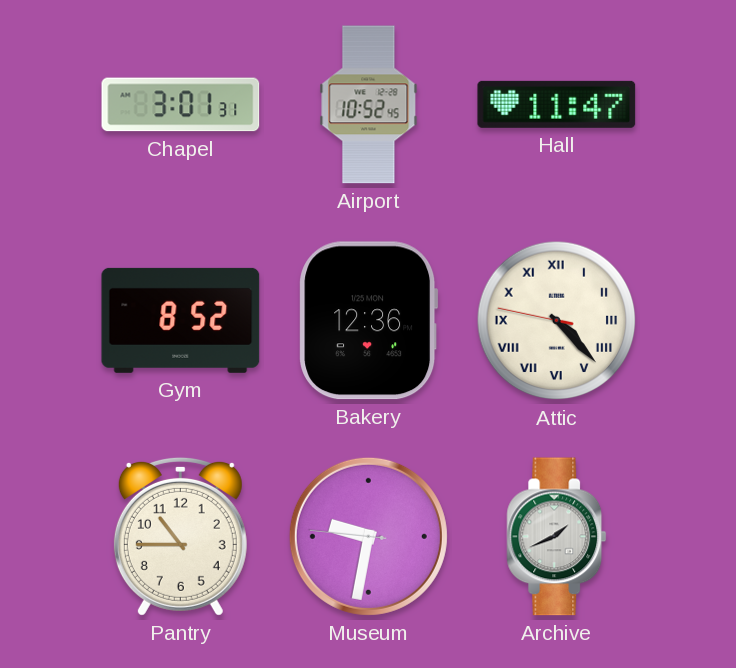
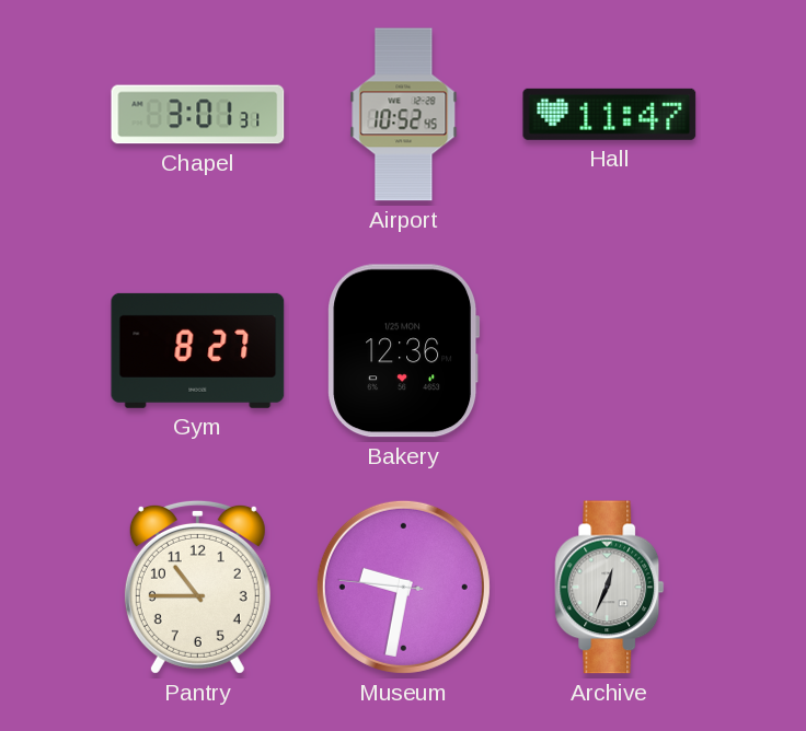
Gym: 8:52 -> 8:27
Attic: 4:22 -> none
Archive: 1:41 -> 12:34
